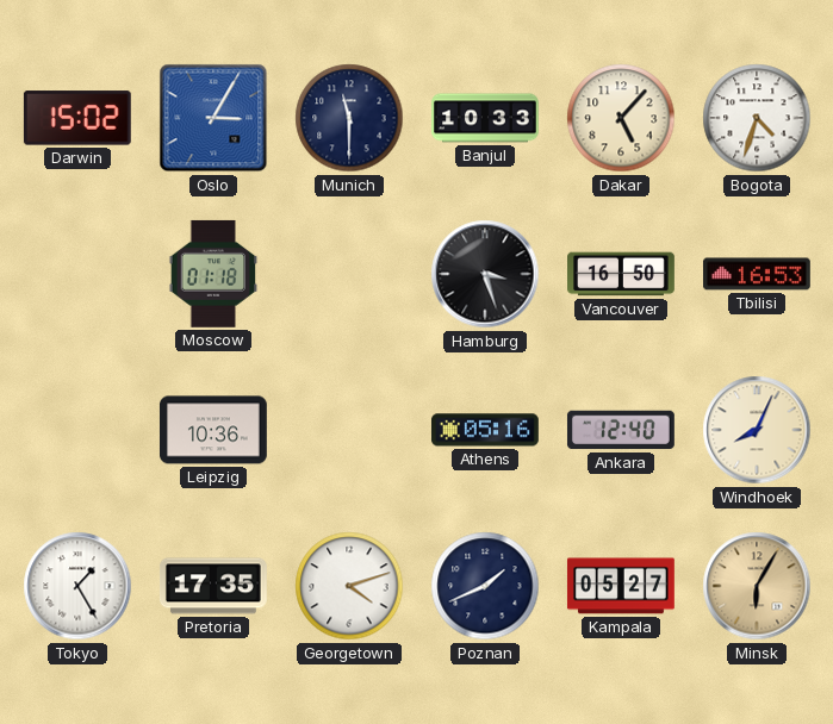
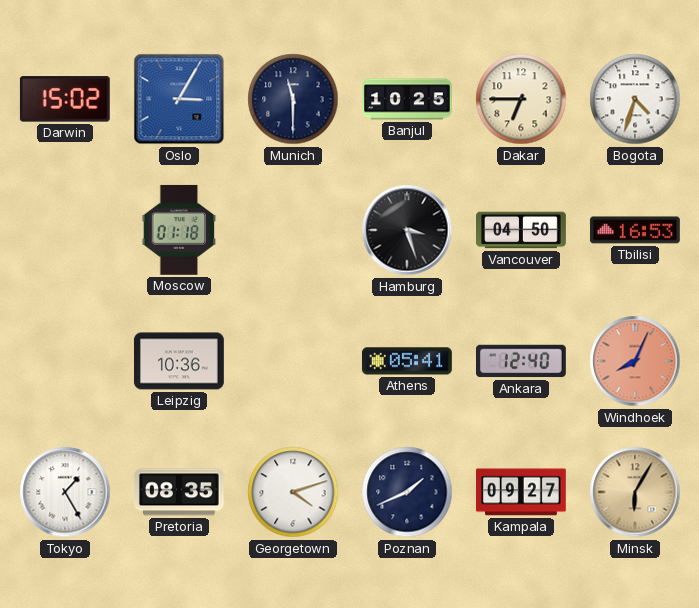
Banjul: 10:33 -> 10:25
Dakar: 5:07 -> 6:45
Vancouver: 16:50 -> 04:50
Athens: 05:16 -> 05:41
Windhoek dial: cream -> salmon
Pretoria: 17:35 -> 08:35
Kampala: 05:27 -> 09:27
